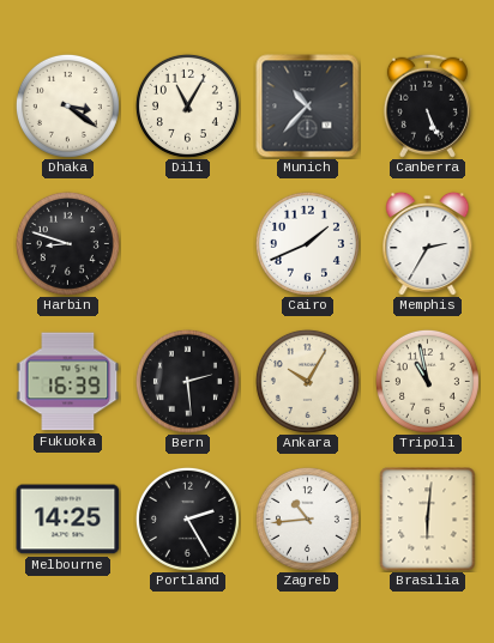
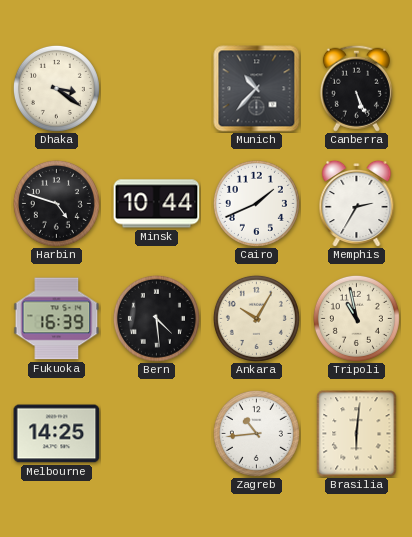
Dili: 11:05 -> none
Harbin: 8:48 -> 4:48
Minsk: none -> 10:44
Bern: 2:29 -> 4:29
Portland: 2:25 -> none
